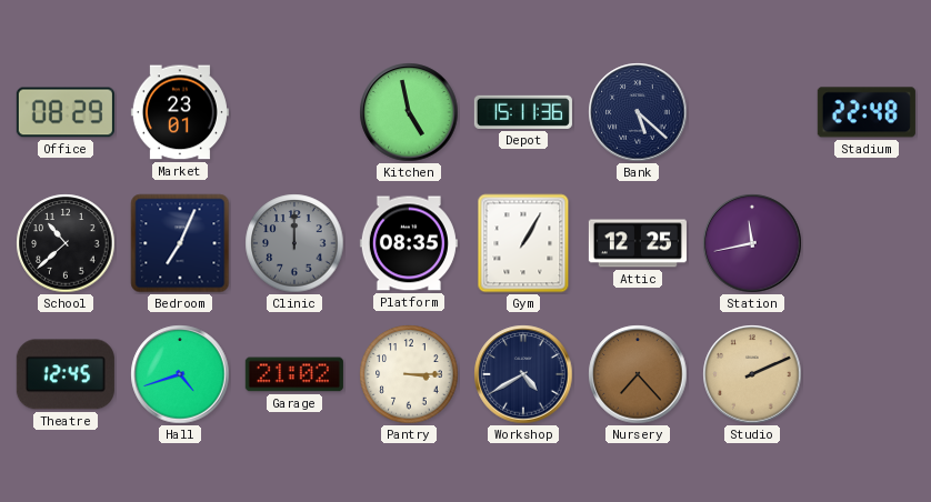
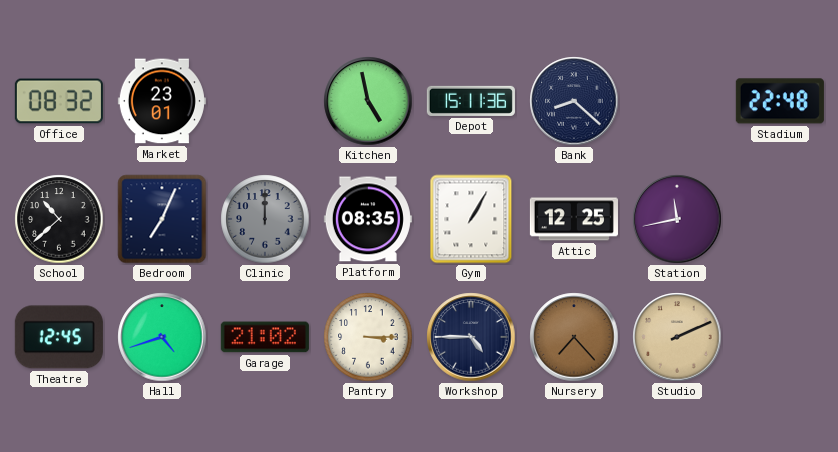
Office: 08:29 -> 08:32
Bank: 5:22 -> 8:22
Workshop: 4:40 -> 4:45
